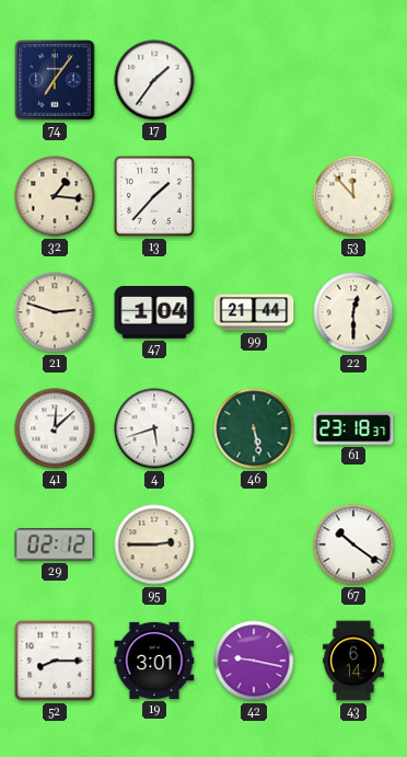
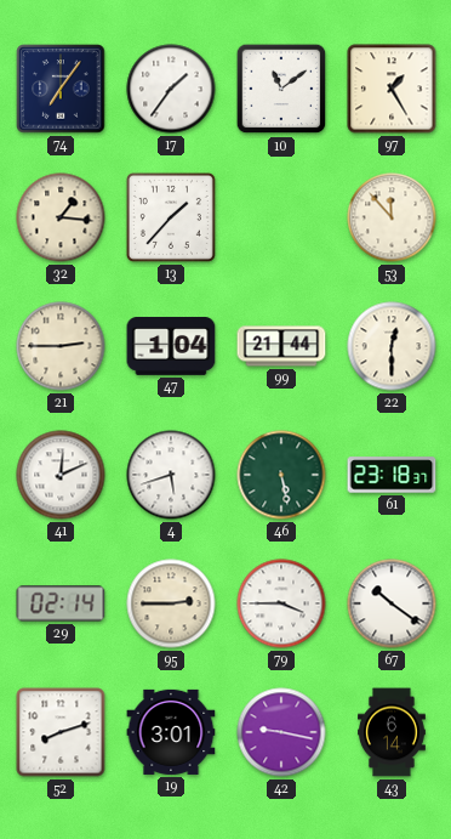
10: none -> 11:09
97: none -> 1:25
21: 2:48 -> 2:45
41: 12:08 -> 12:11
29: 02:12 -> 02:14
79: none -> 3:45
52: 8:15 -> 8:12
